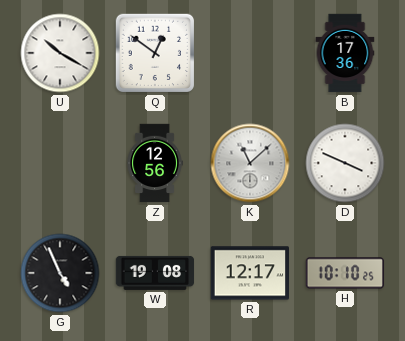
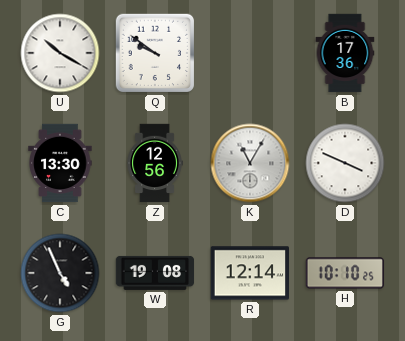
Q: 12:51 -> 9:51
C: none -> 13:30
K: 11:08 -> 11:05
R: 12:17 -> 12:14
